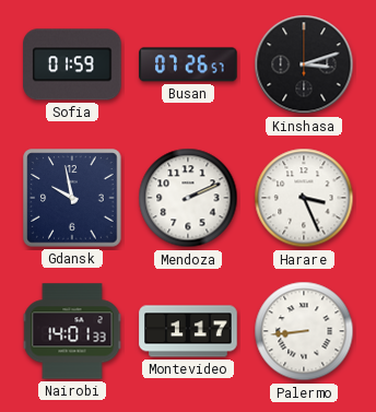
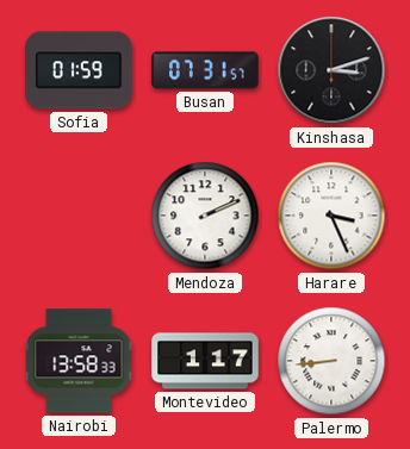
Busan: 07:26 -> 07:31
Gdansk: 9:58 -> none
Nairobi: 14:01 -> 13:58
